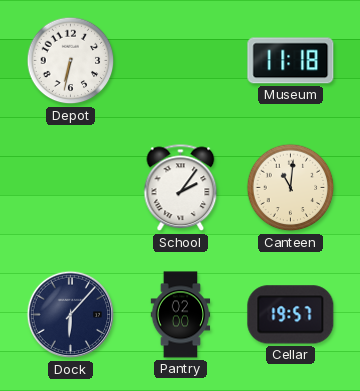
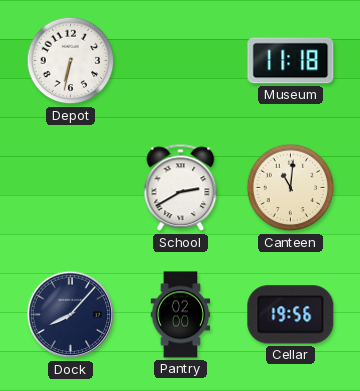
School: 2:06 -> 2:40
Dock: 6:07 -> 8:07
Cellar: 19:57 -> 19:56
